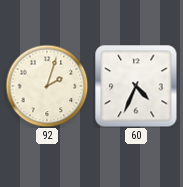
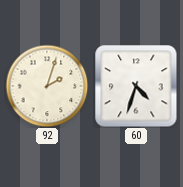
60: 4:34 -> 4:33
